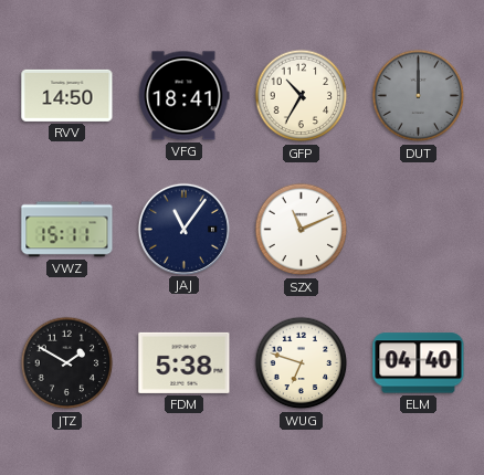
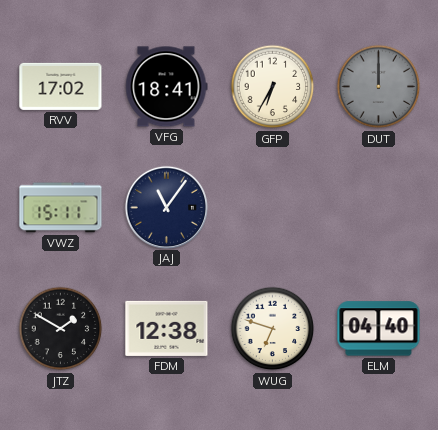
RVV: 14:50 -> 17:02
GFP: 10:35 -> 6:35
SZX: 11:11 -> none
FDM: 5:38 -> 12:38
